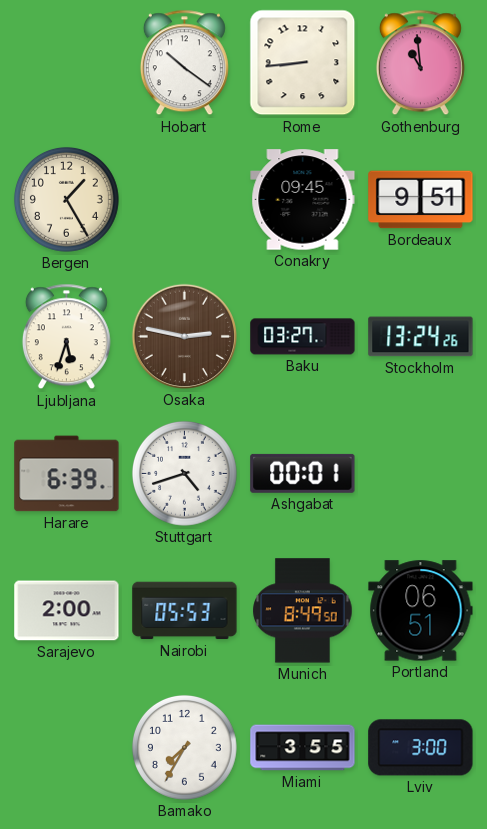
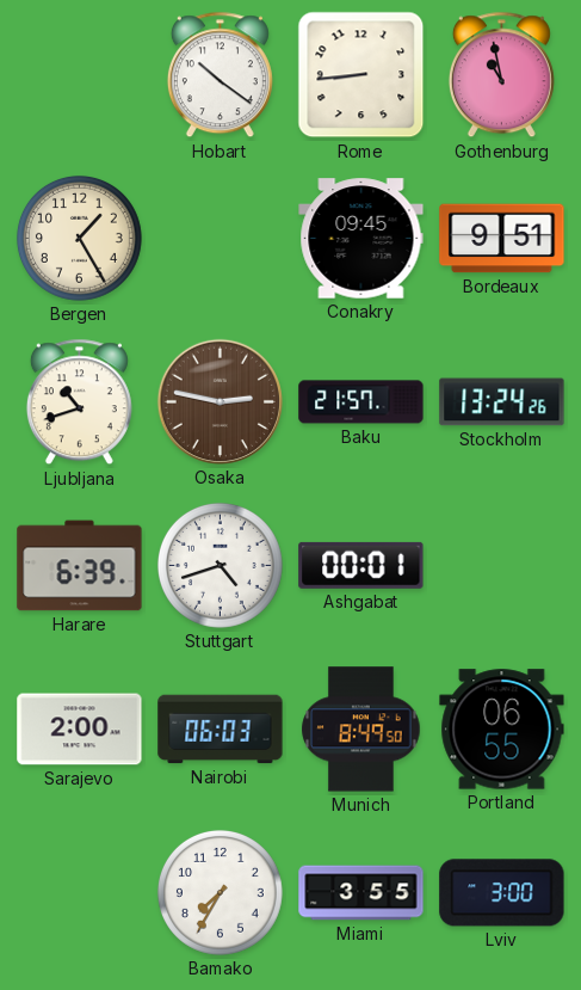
Gothenburg: 10:59 -> 10:58
Ljubljana: 5:33 -> 10:42
Baku: 03:27 -> 21:57
Nairobi: 05:53 -> 06:03
Portland: 06:51 -> 06:55
